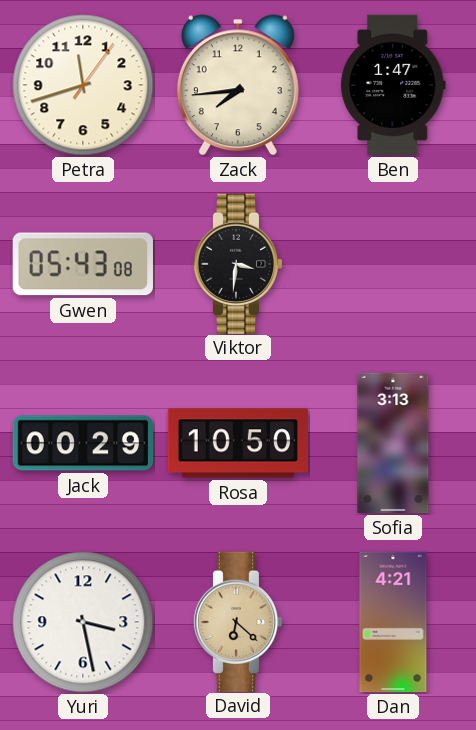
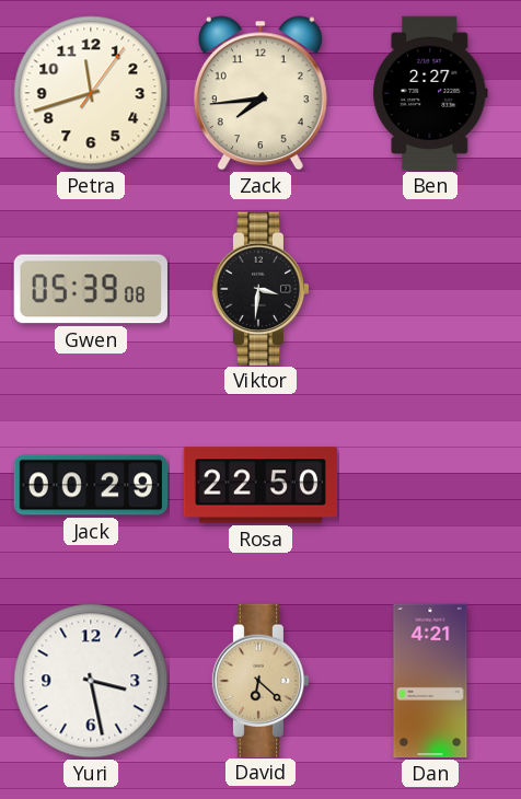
Ben: 1:47 -> 2:27
Gwen: 05:43 -> 05:39
Rosa: 10:50 -> 22:50
Sofia: 3:13 -> none
